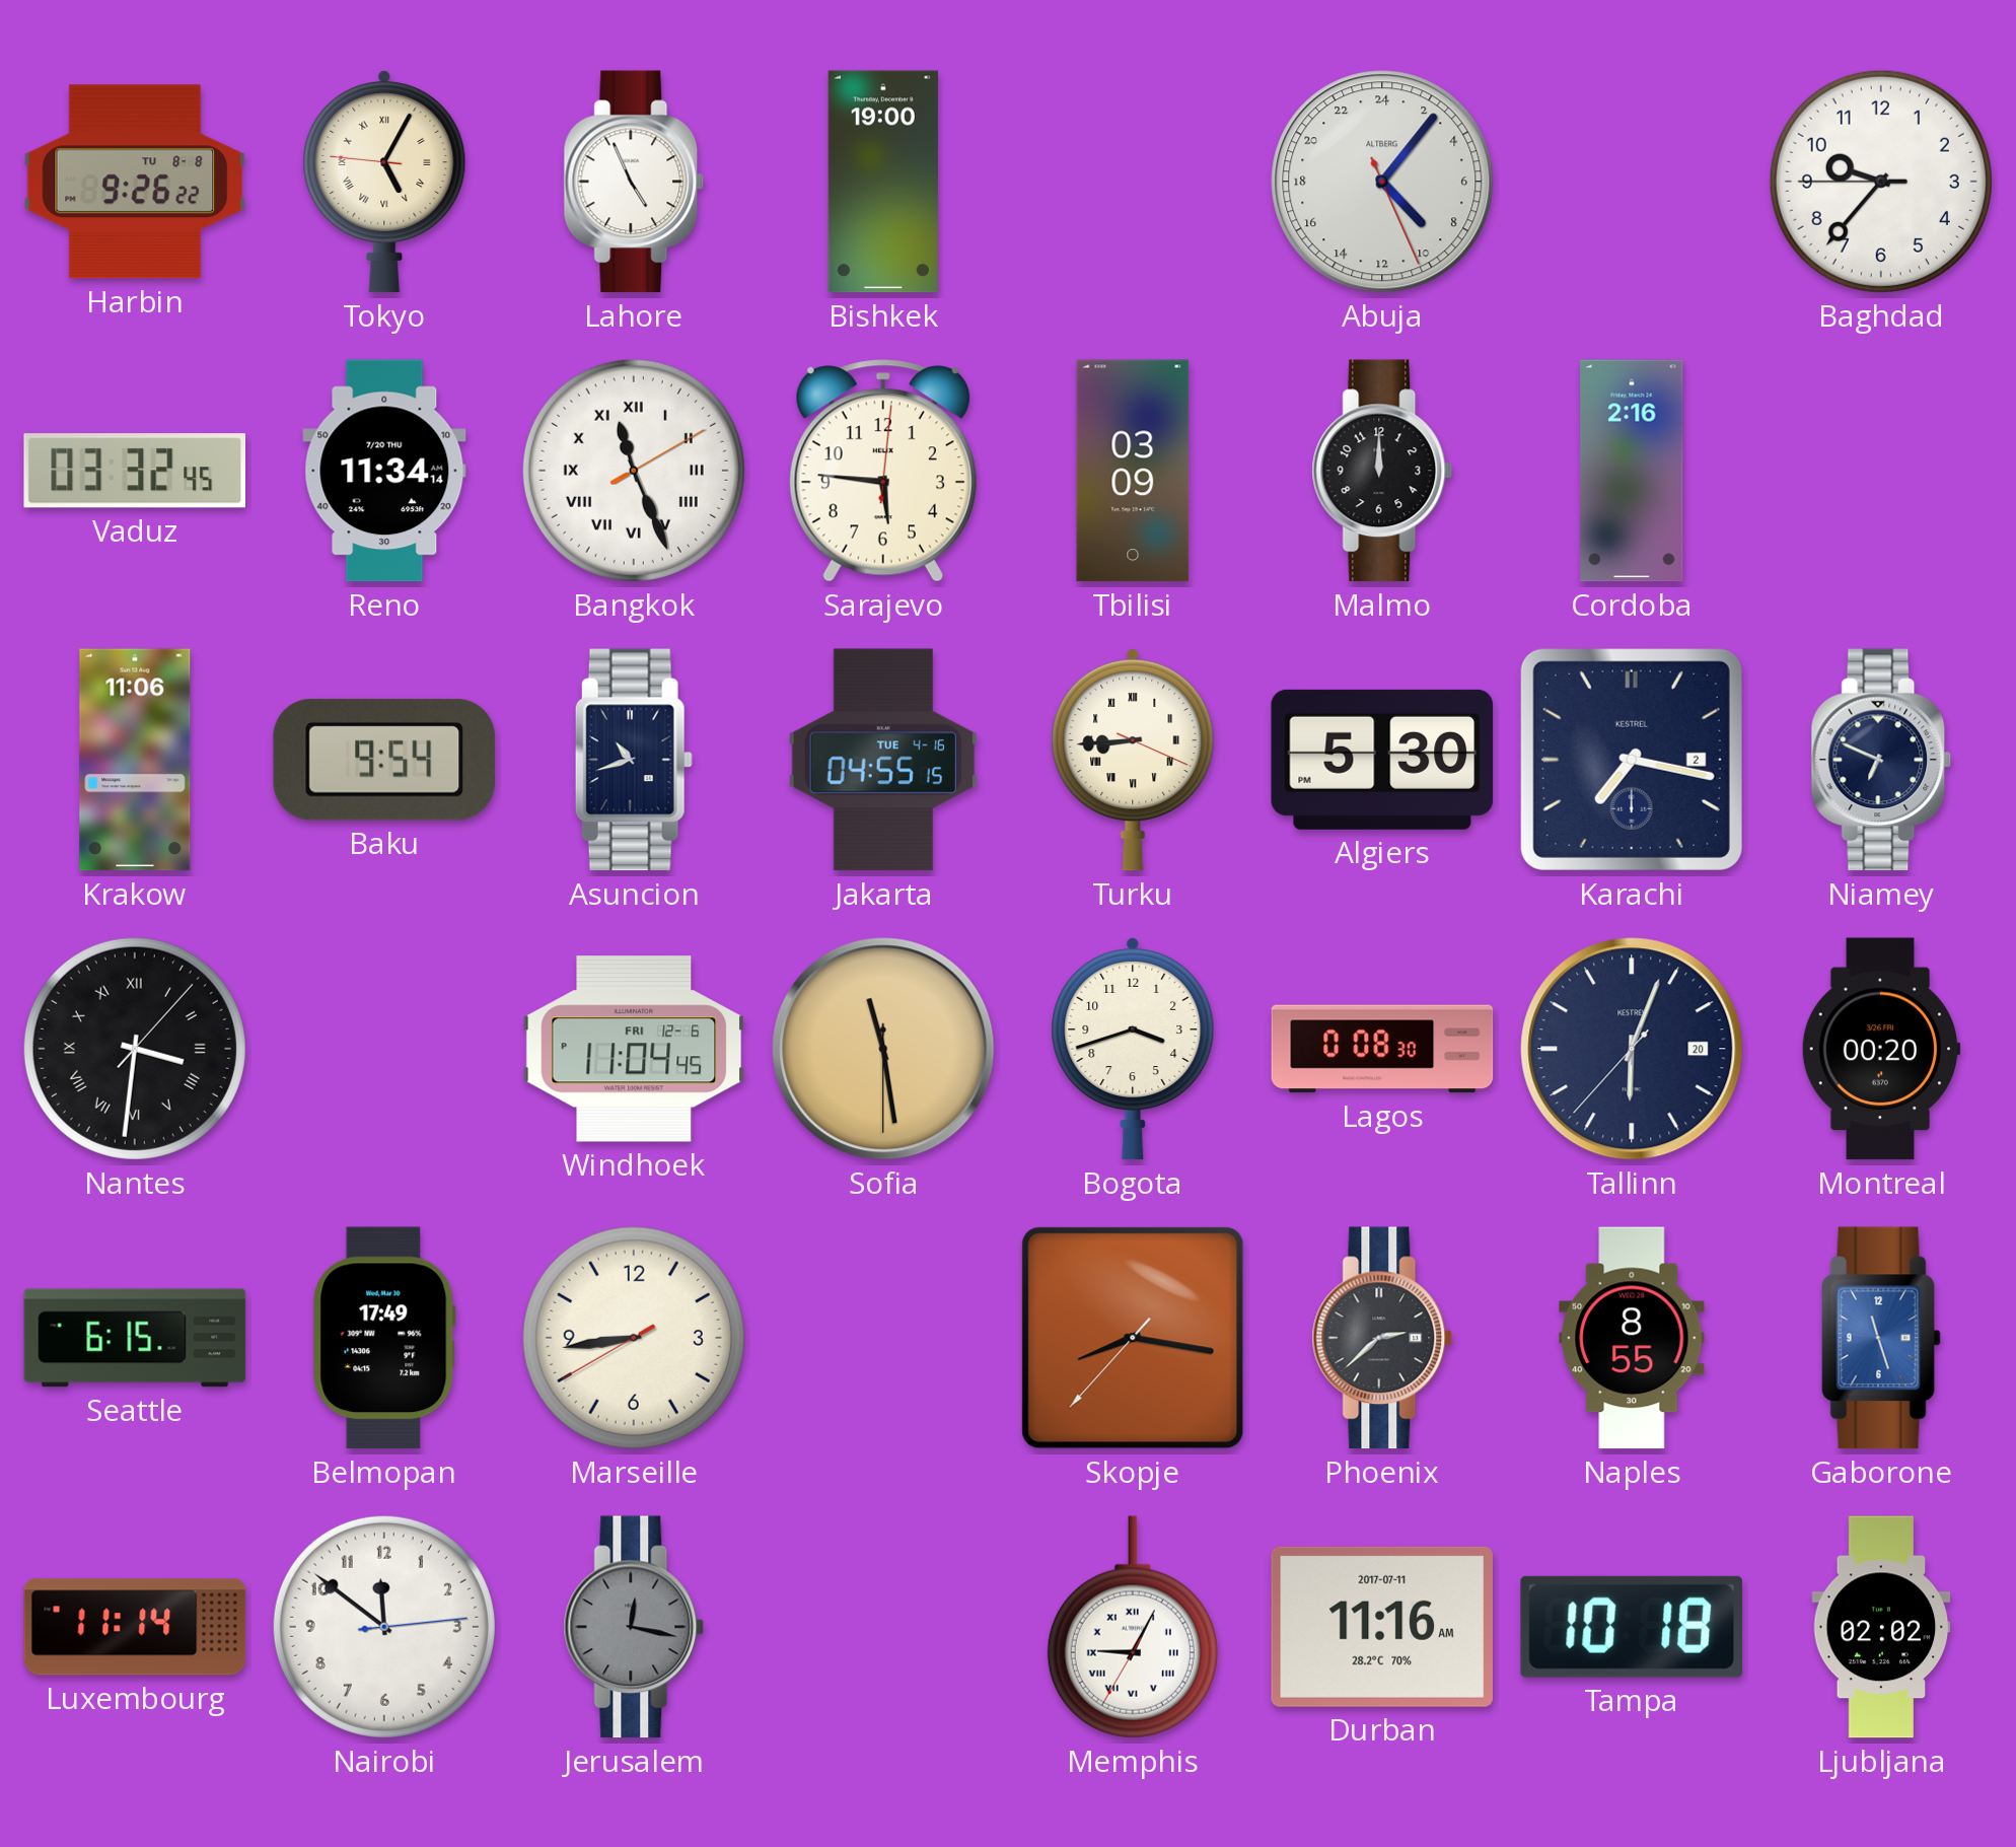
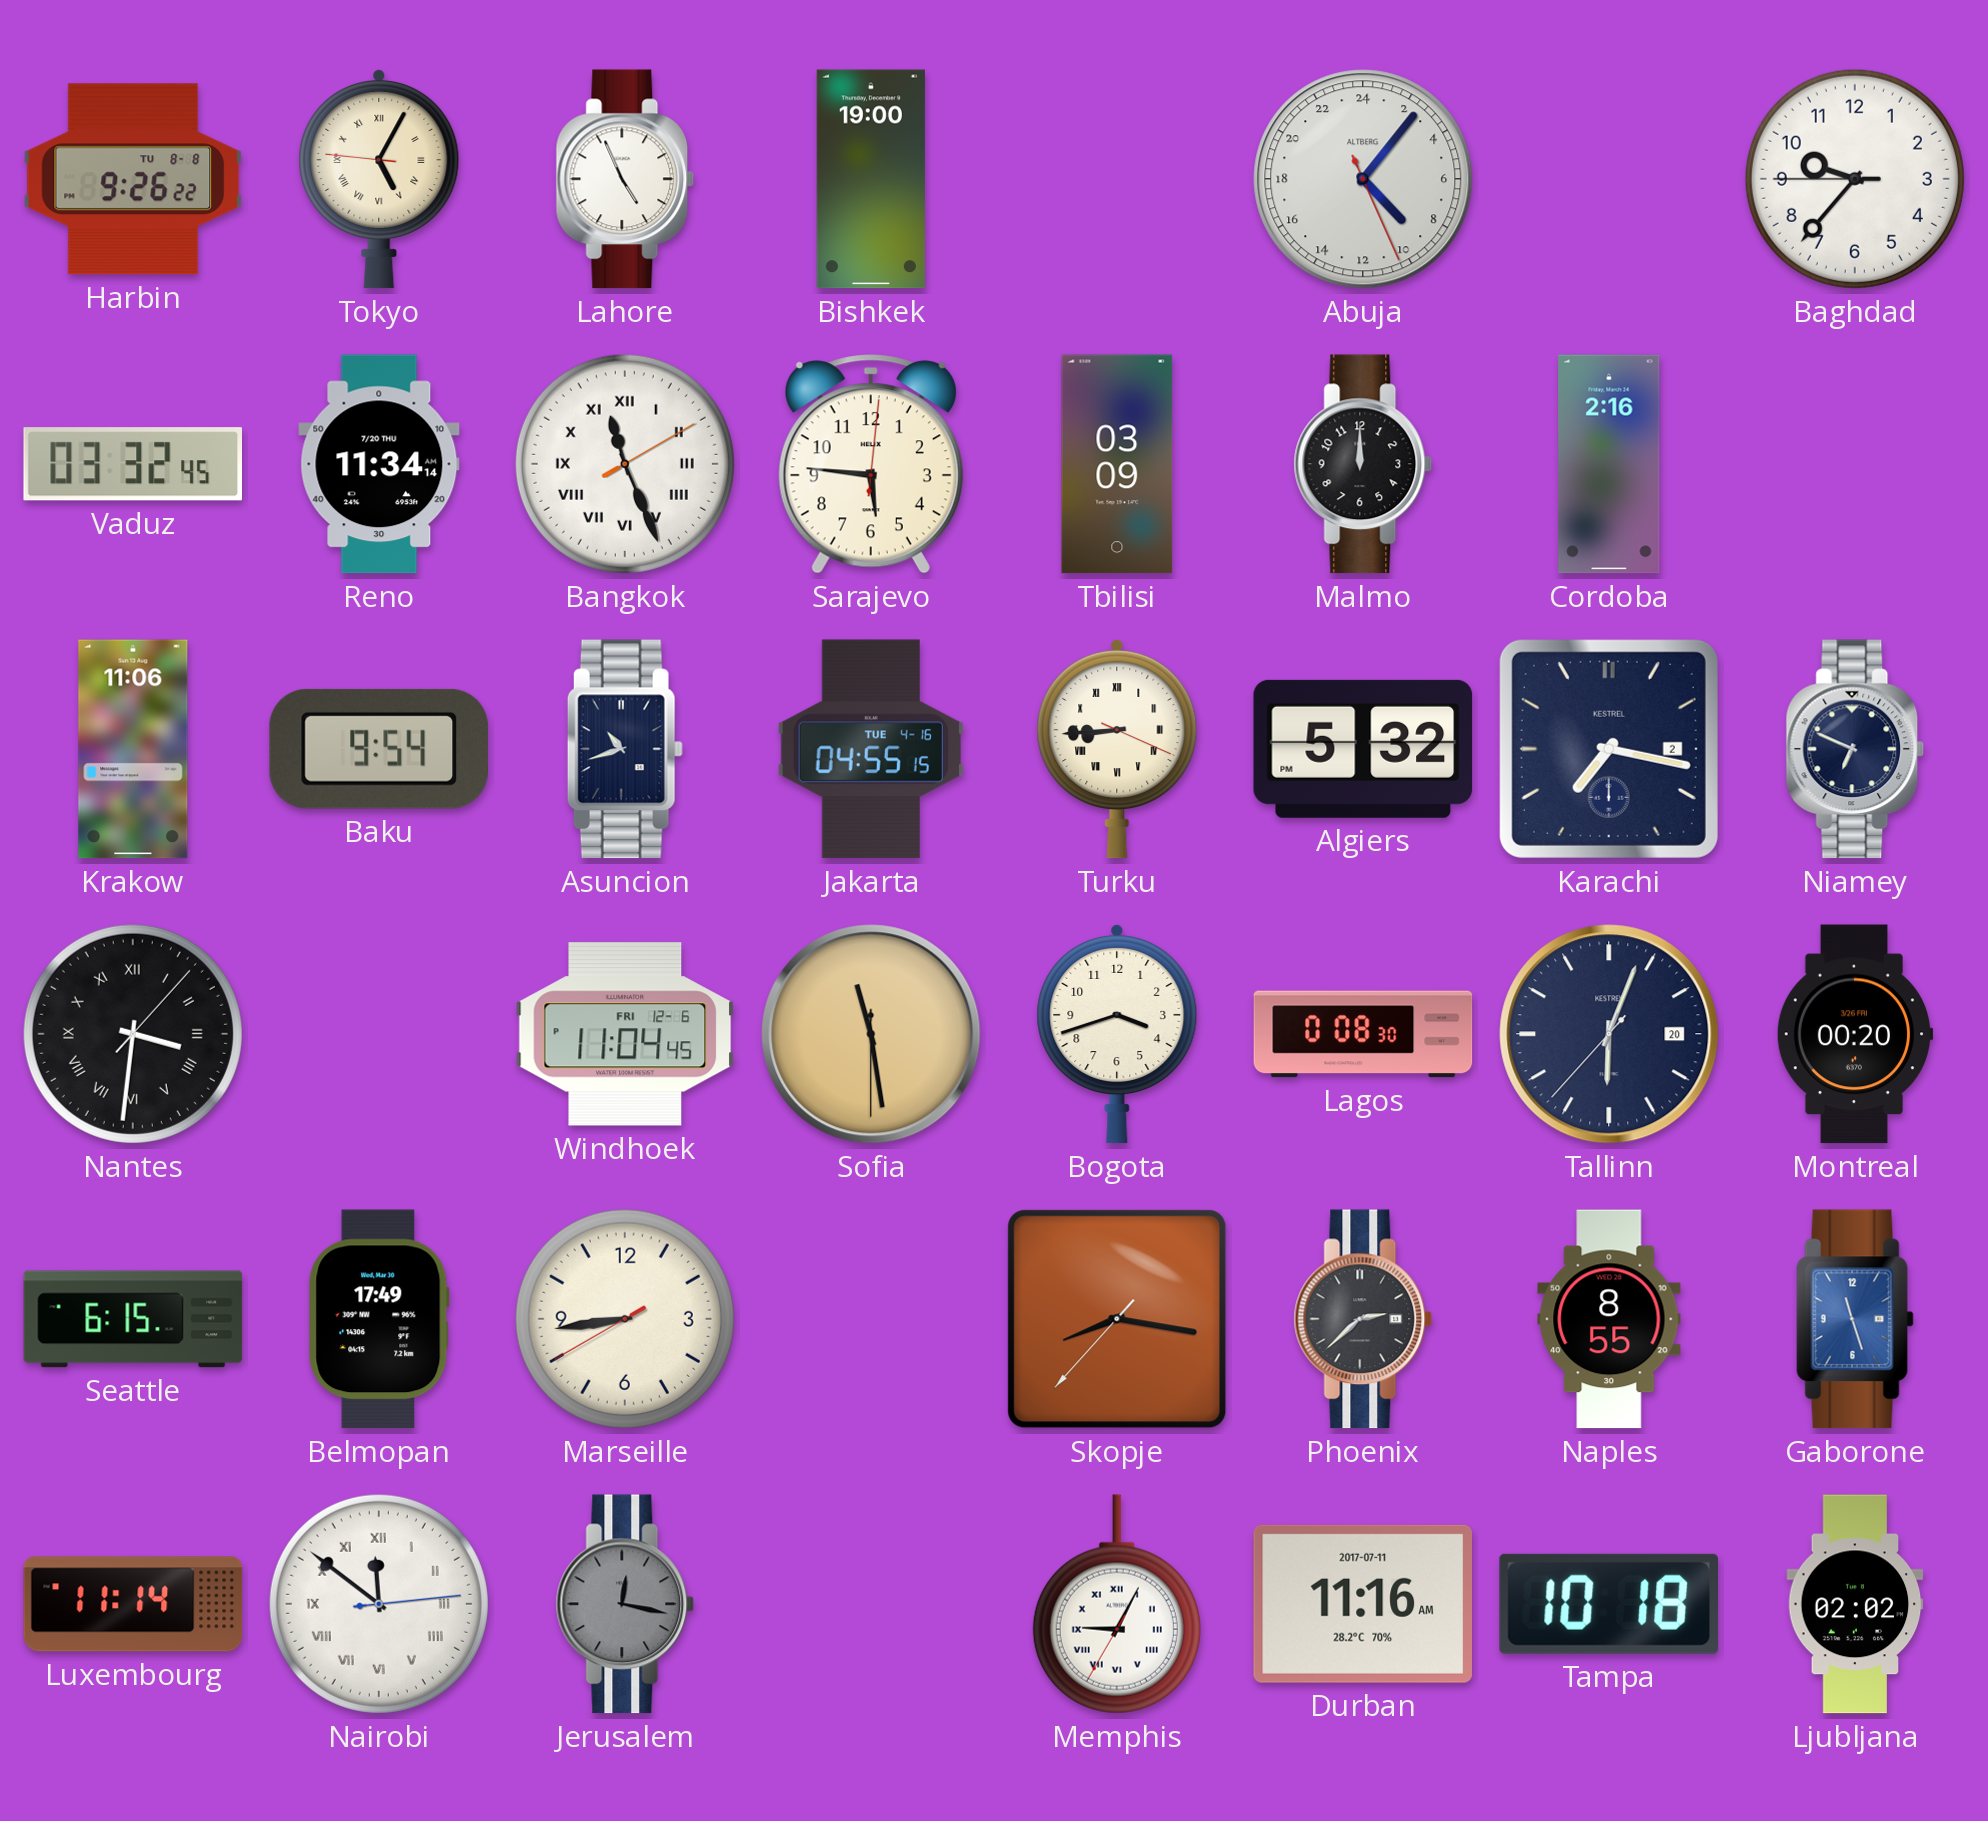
Algiers: 5:30 -> 5:32
Nairobi numerals: Arabic -> Roman
